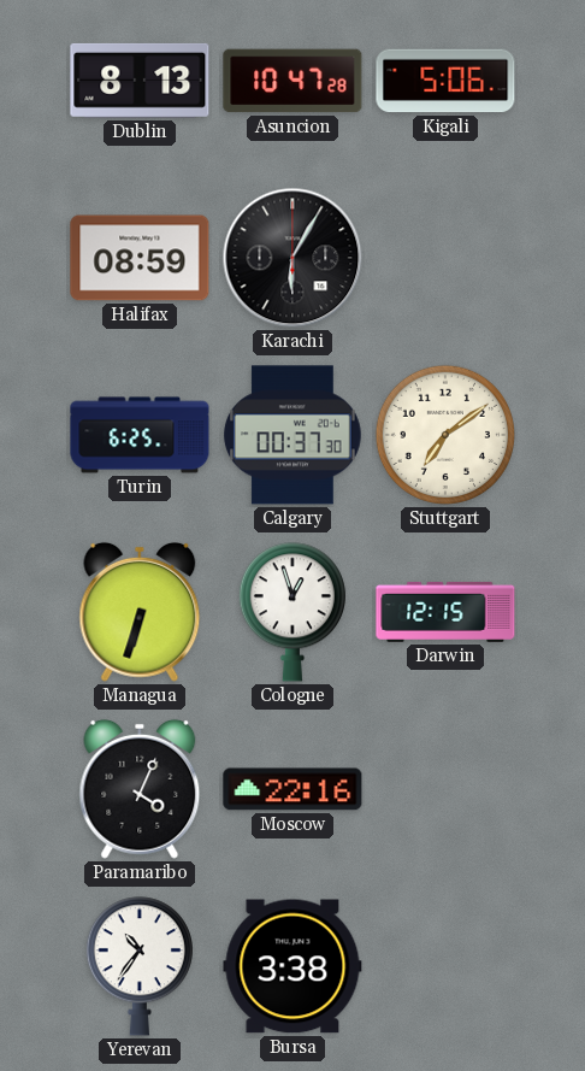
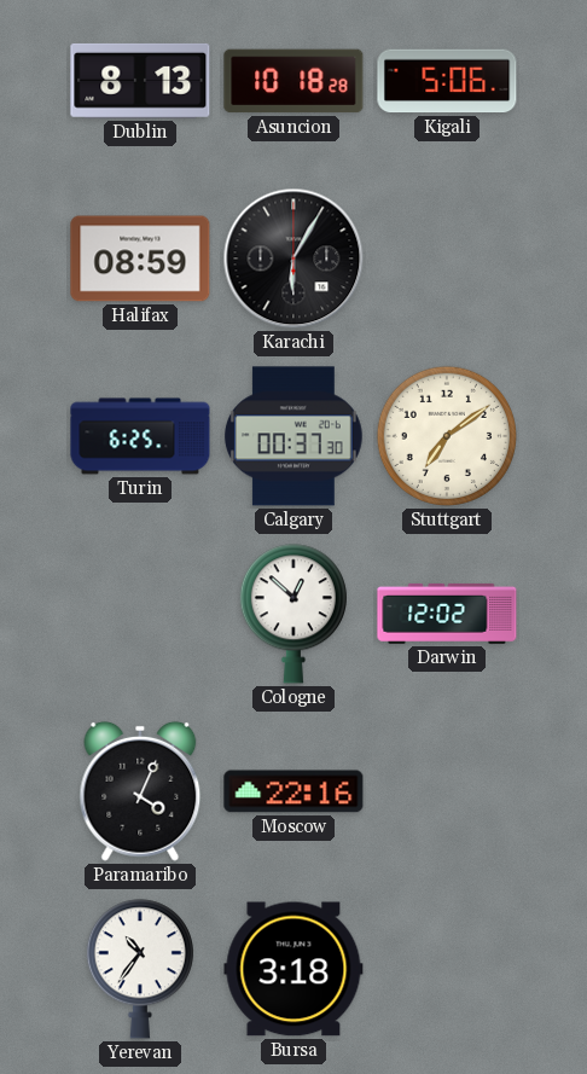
Asuncion: 10:47 -> 10:18
Managua: 6:33 -> none
Cologne: 12:57 -> 12:52
Darwin: 12:15 -> 12:02
Bursa: 3:38 -> 3:18
